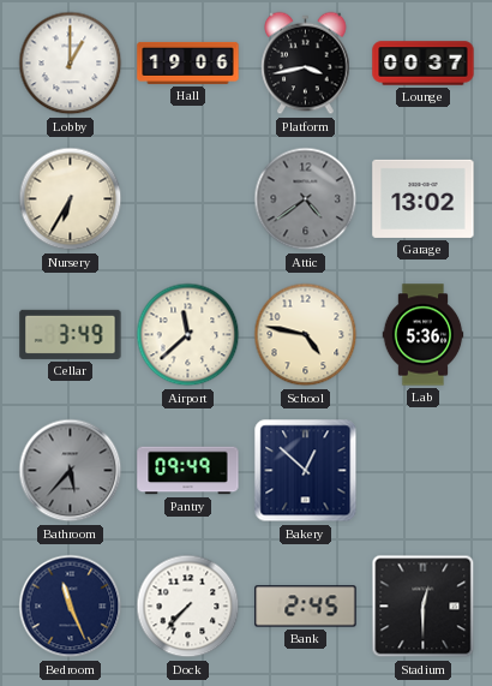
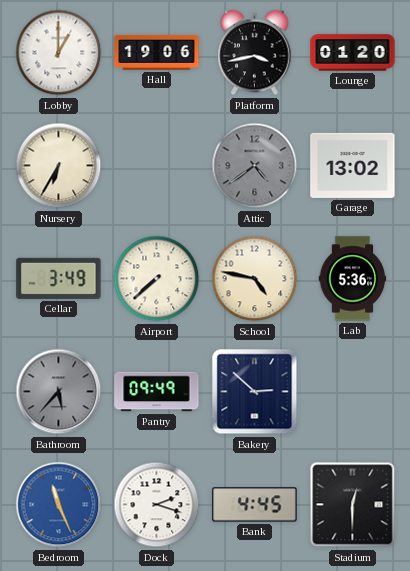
Lounge: 00:37 -> 01:20
Airport: 11:38 -> 7:38
Bakery: 12:52 -> 2:52
Bedroom dial: navy -> blue
Dock: 7:37 -> 2:18
Bank: 2:45 -> 4:45
